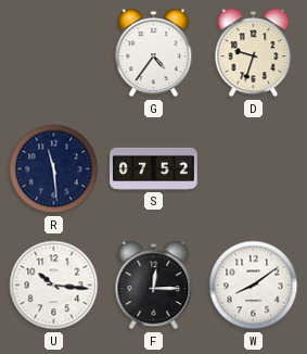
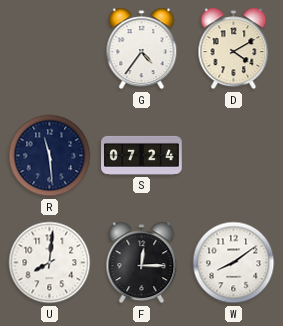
D: 9:33 -> 4:10
S: 07:52 -> 07:24
U: 10:16 -> 8:01
